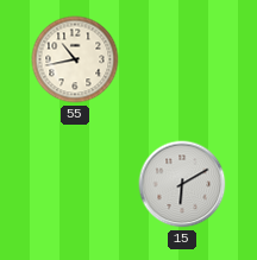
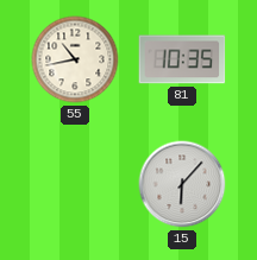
81: none -> 10:35
15: 6:10 -> 6:07
